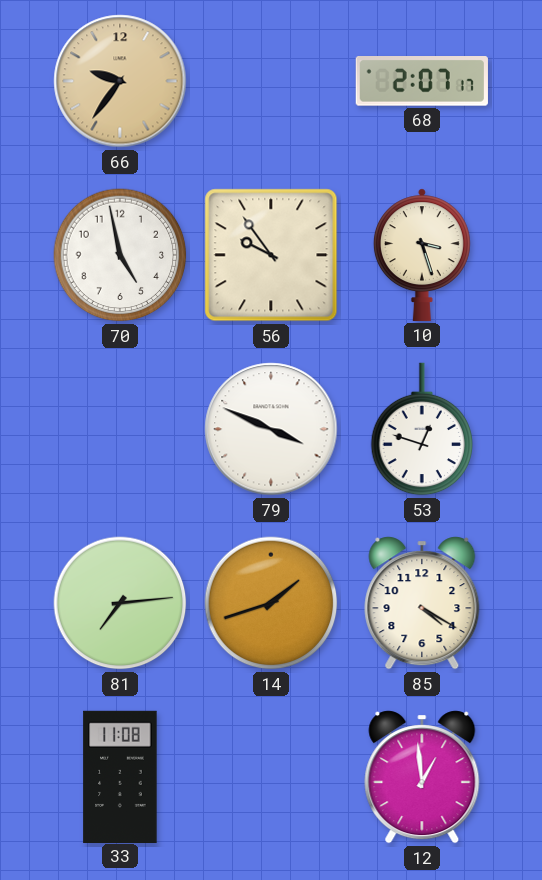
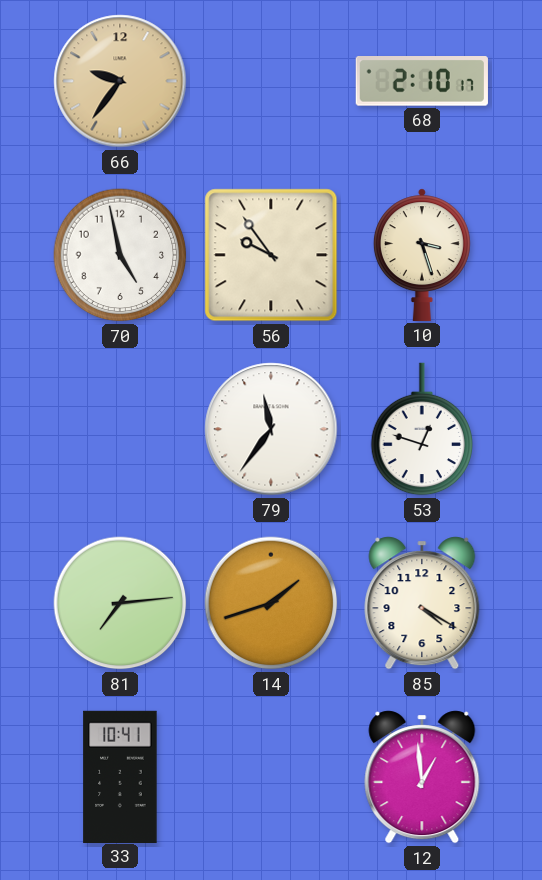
68: 2:07 -> 2:10
79: 3:49 -> 11:36
33: 11:08 -> 10:41
